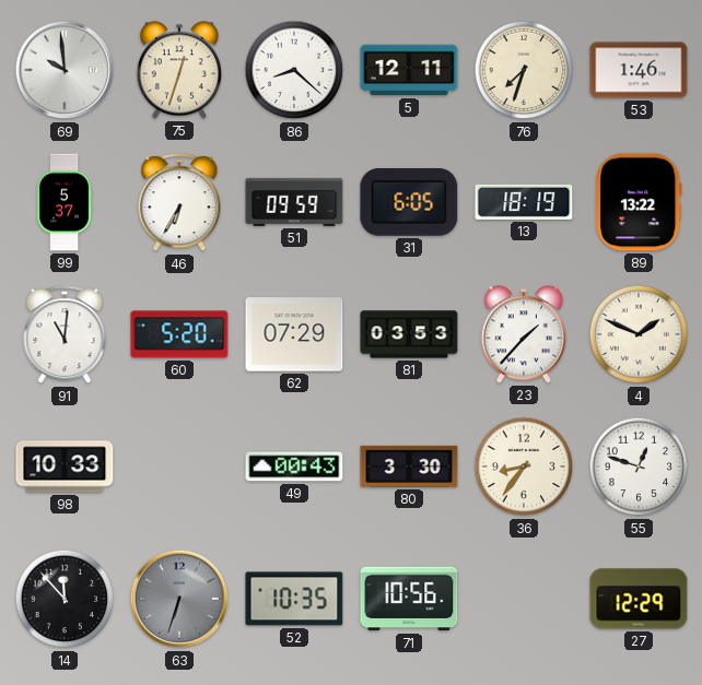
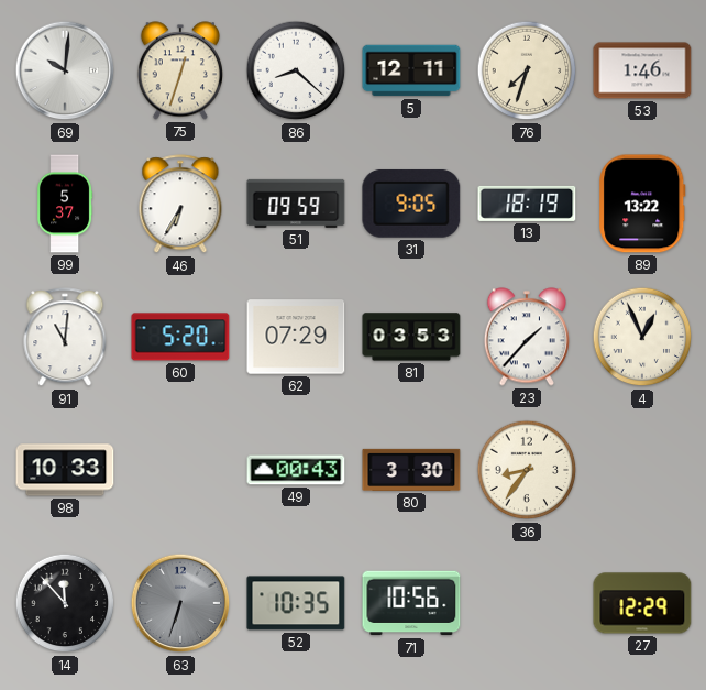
69: 9:59 -> 10:01
31: 6:05 -> 9:05
4: 1:49 -> 12:56
55: 12:48 -> none
